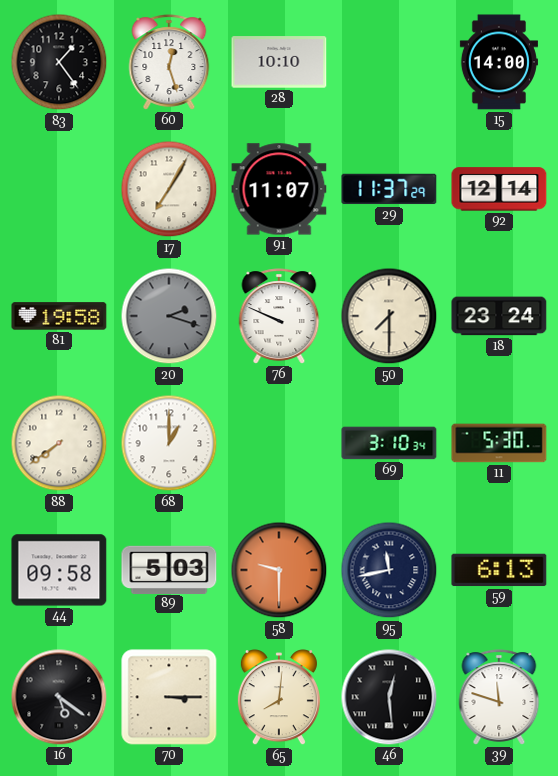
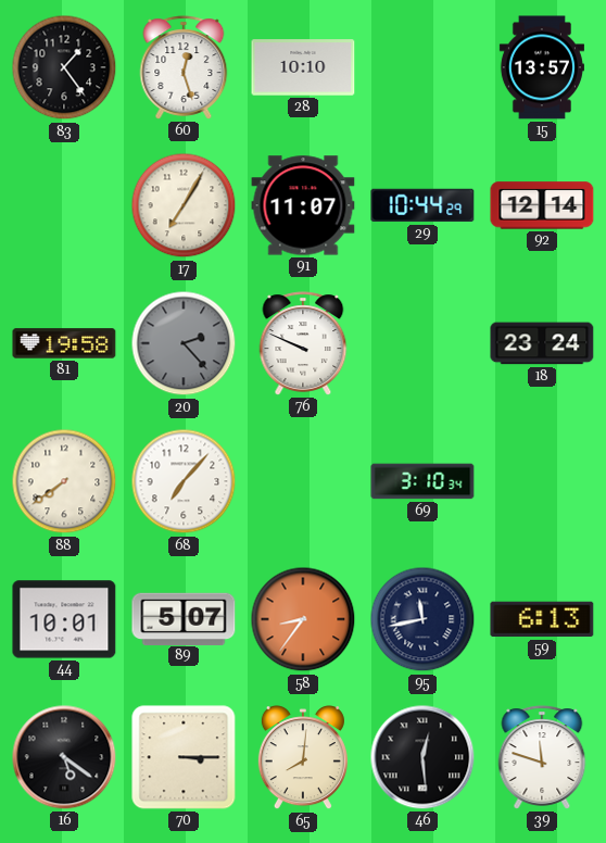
15: 14:00 -> 13:57
29: 11:37 -> 10:44
20: 2:18 -> 2:23
50: 7:30 -> none
68: 1:00 -> 7:07
11: 5:30 -> none
44: 09:58 -> 10:01
89: 5:03 -> 5:07
58: 9:30 -> 8:36
